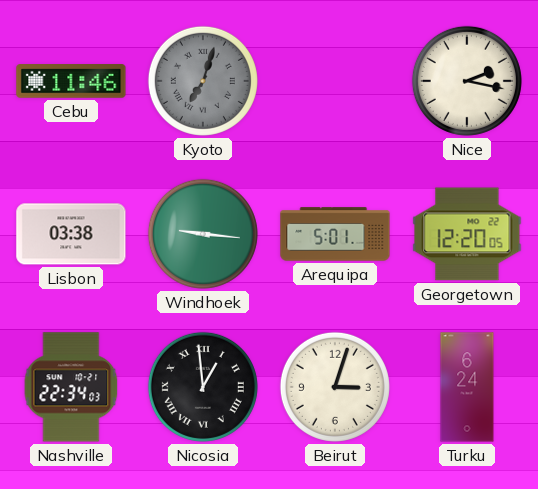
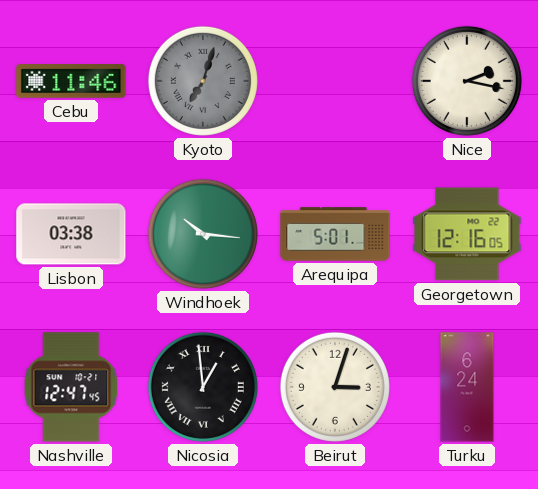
Windhoek: 9:16 -> 10:16
Georgetown: 12:20 -> 12:16
Nashville: 22:34 -> 12:47
